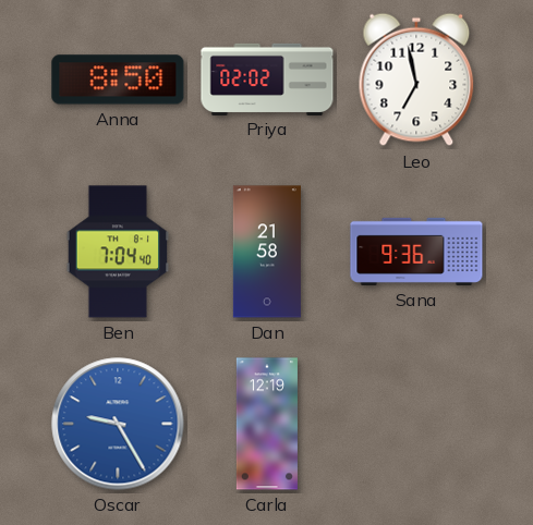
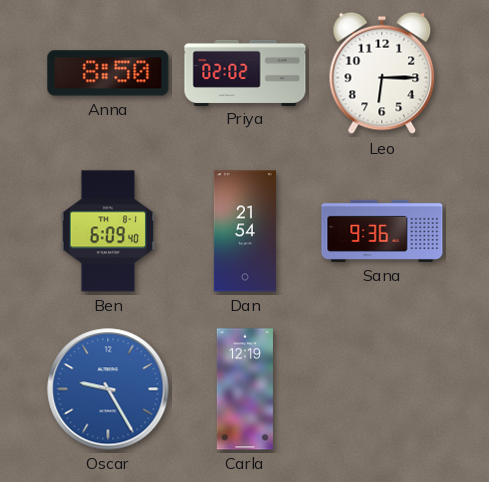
Leo: 6:58 -> 6:15
Ben: 7:04 -> 6:09
Dan: 21:58 -> 21:54
